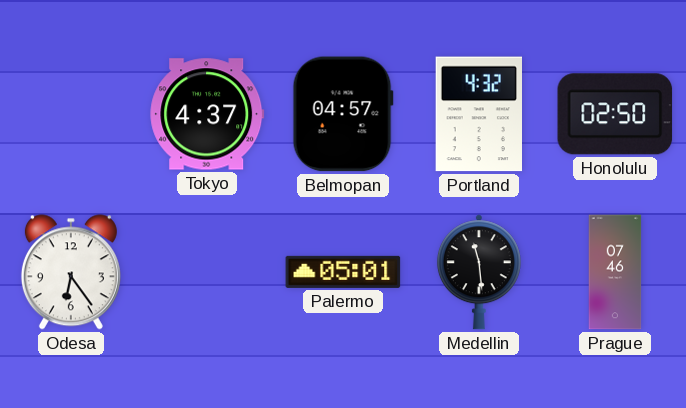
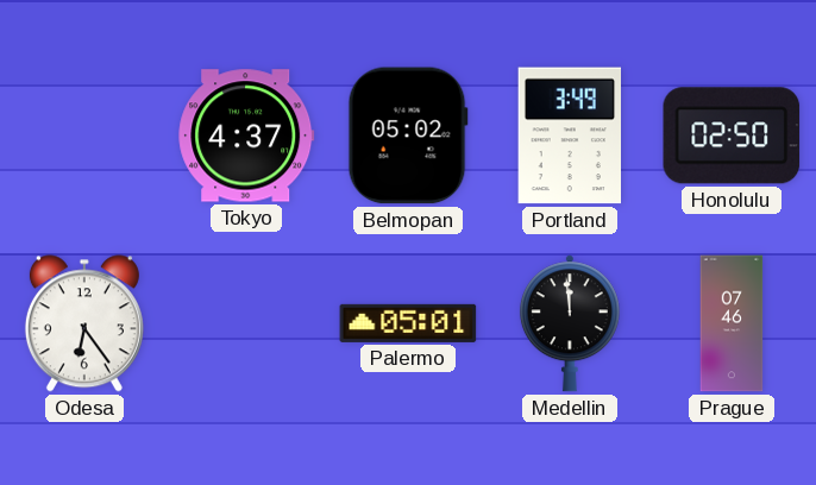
Belmopan: 04:57 -> 05:02
Portland: 4:32 -> 3:49
Medellin: 11:29 -> 11:59
